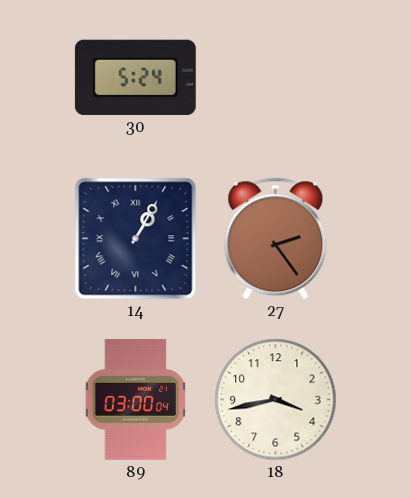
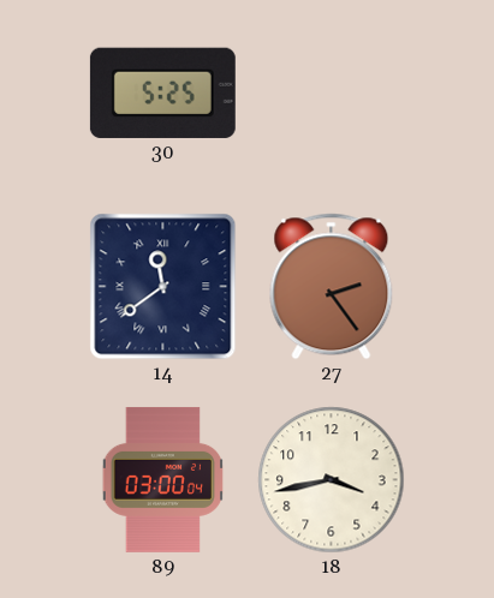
30: 5:24 -> 5:25
14: 1:05 -> 11:39
